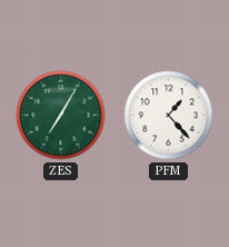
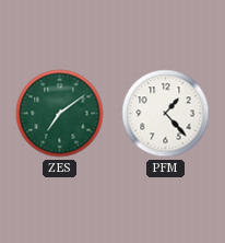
ZES: 7:05 -> 7:09
